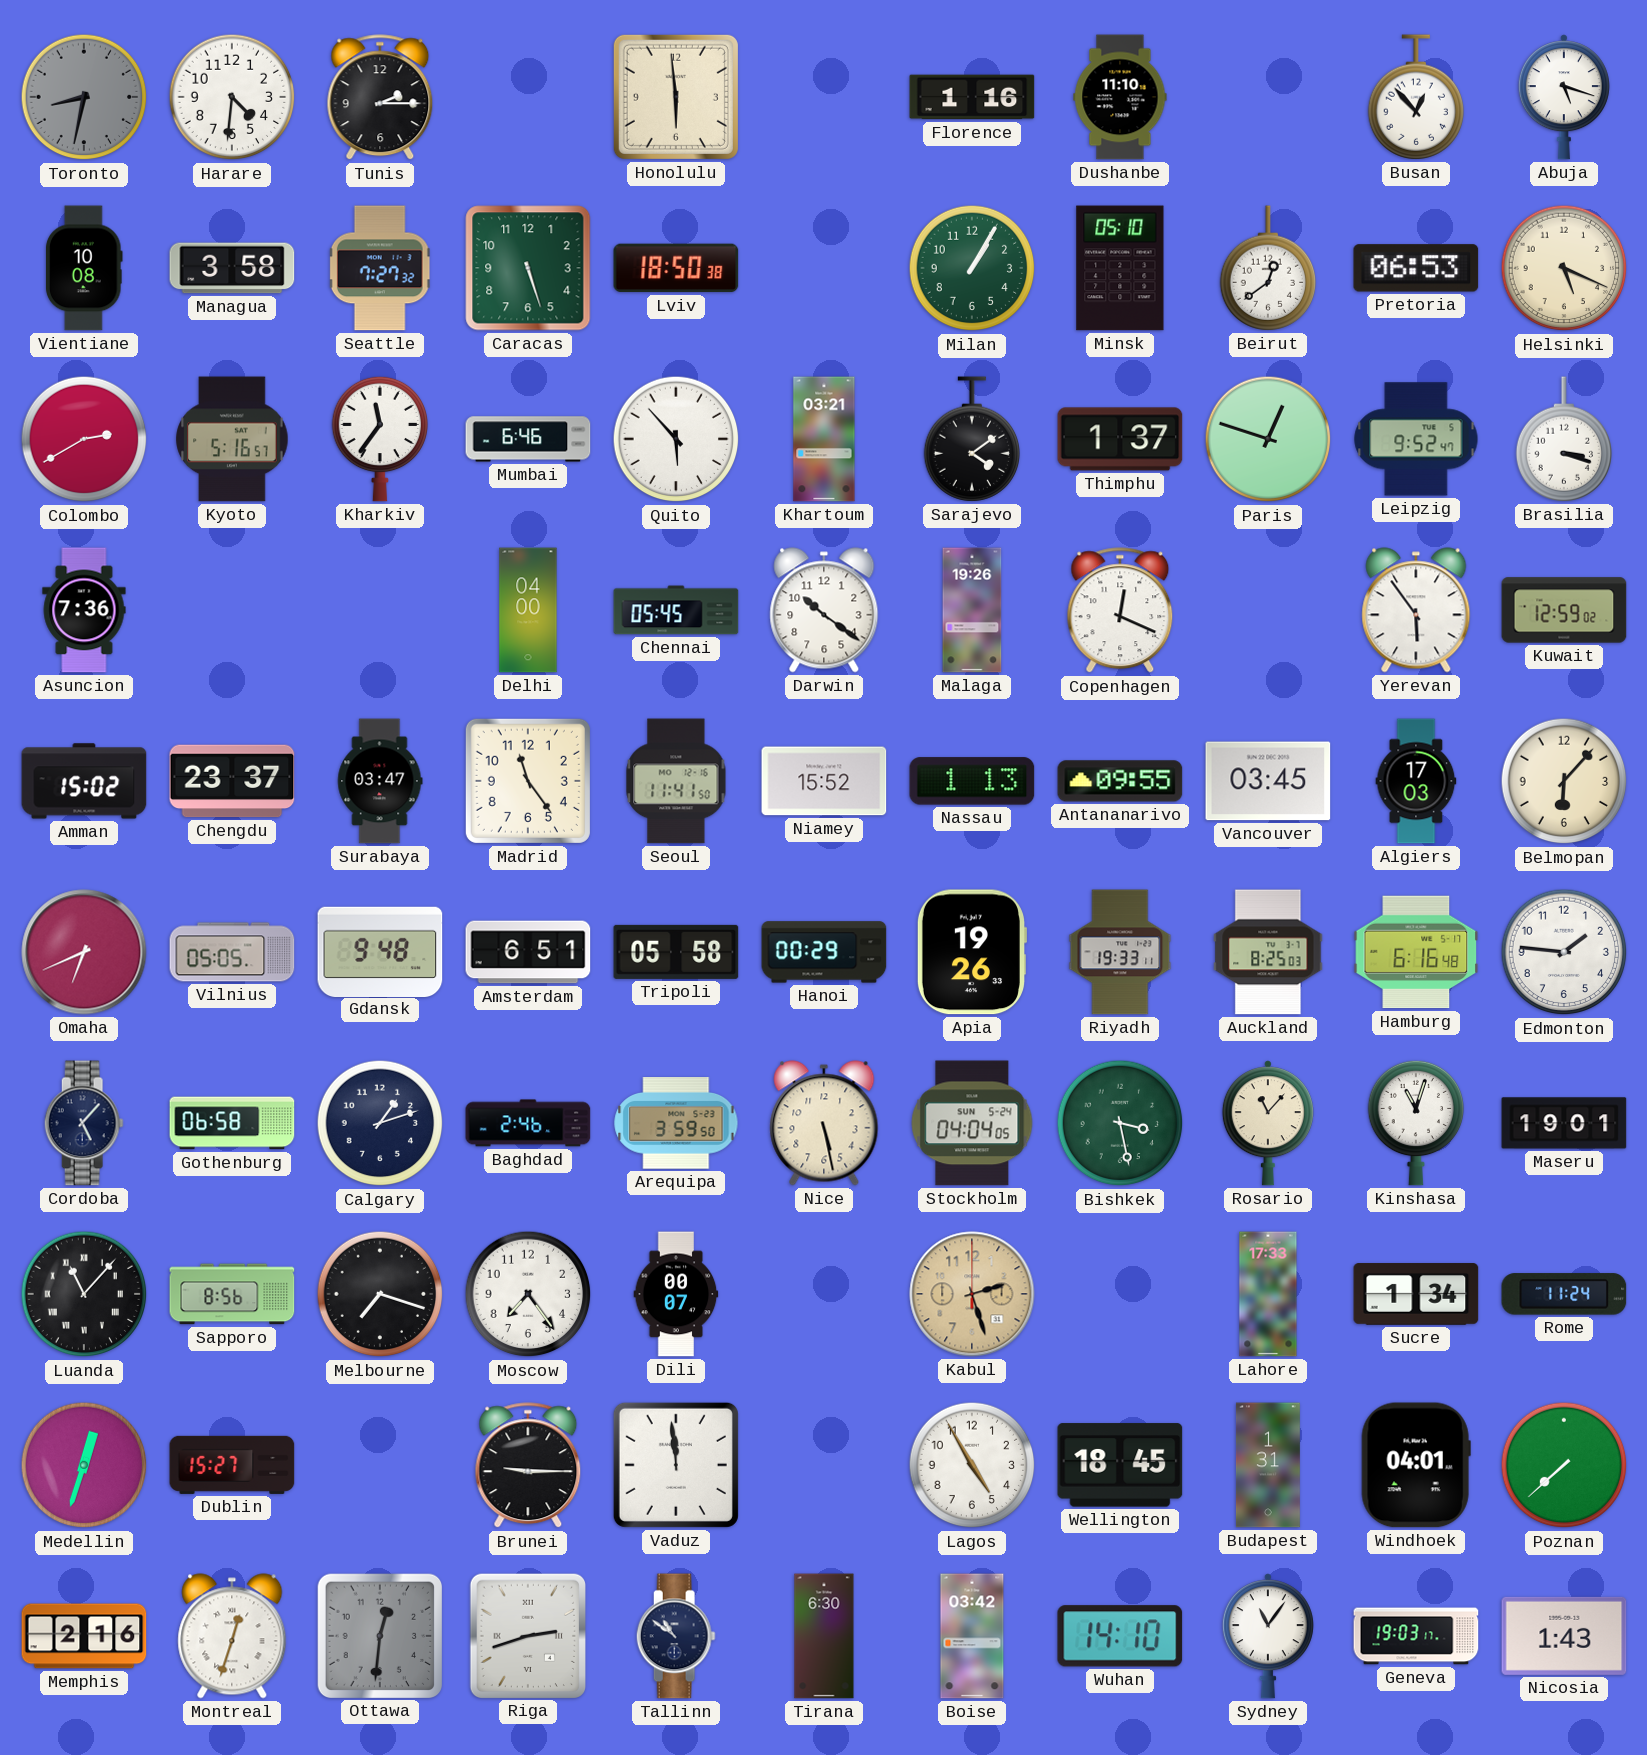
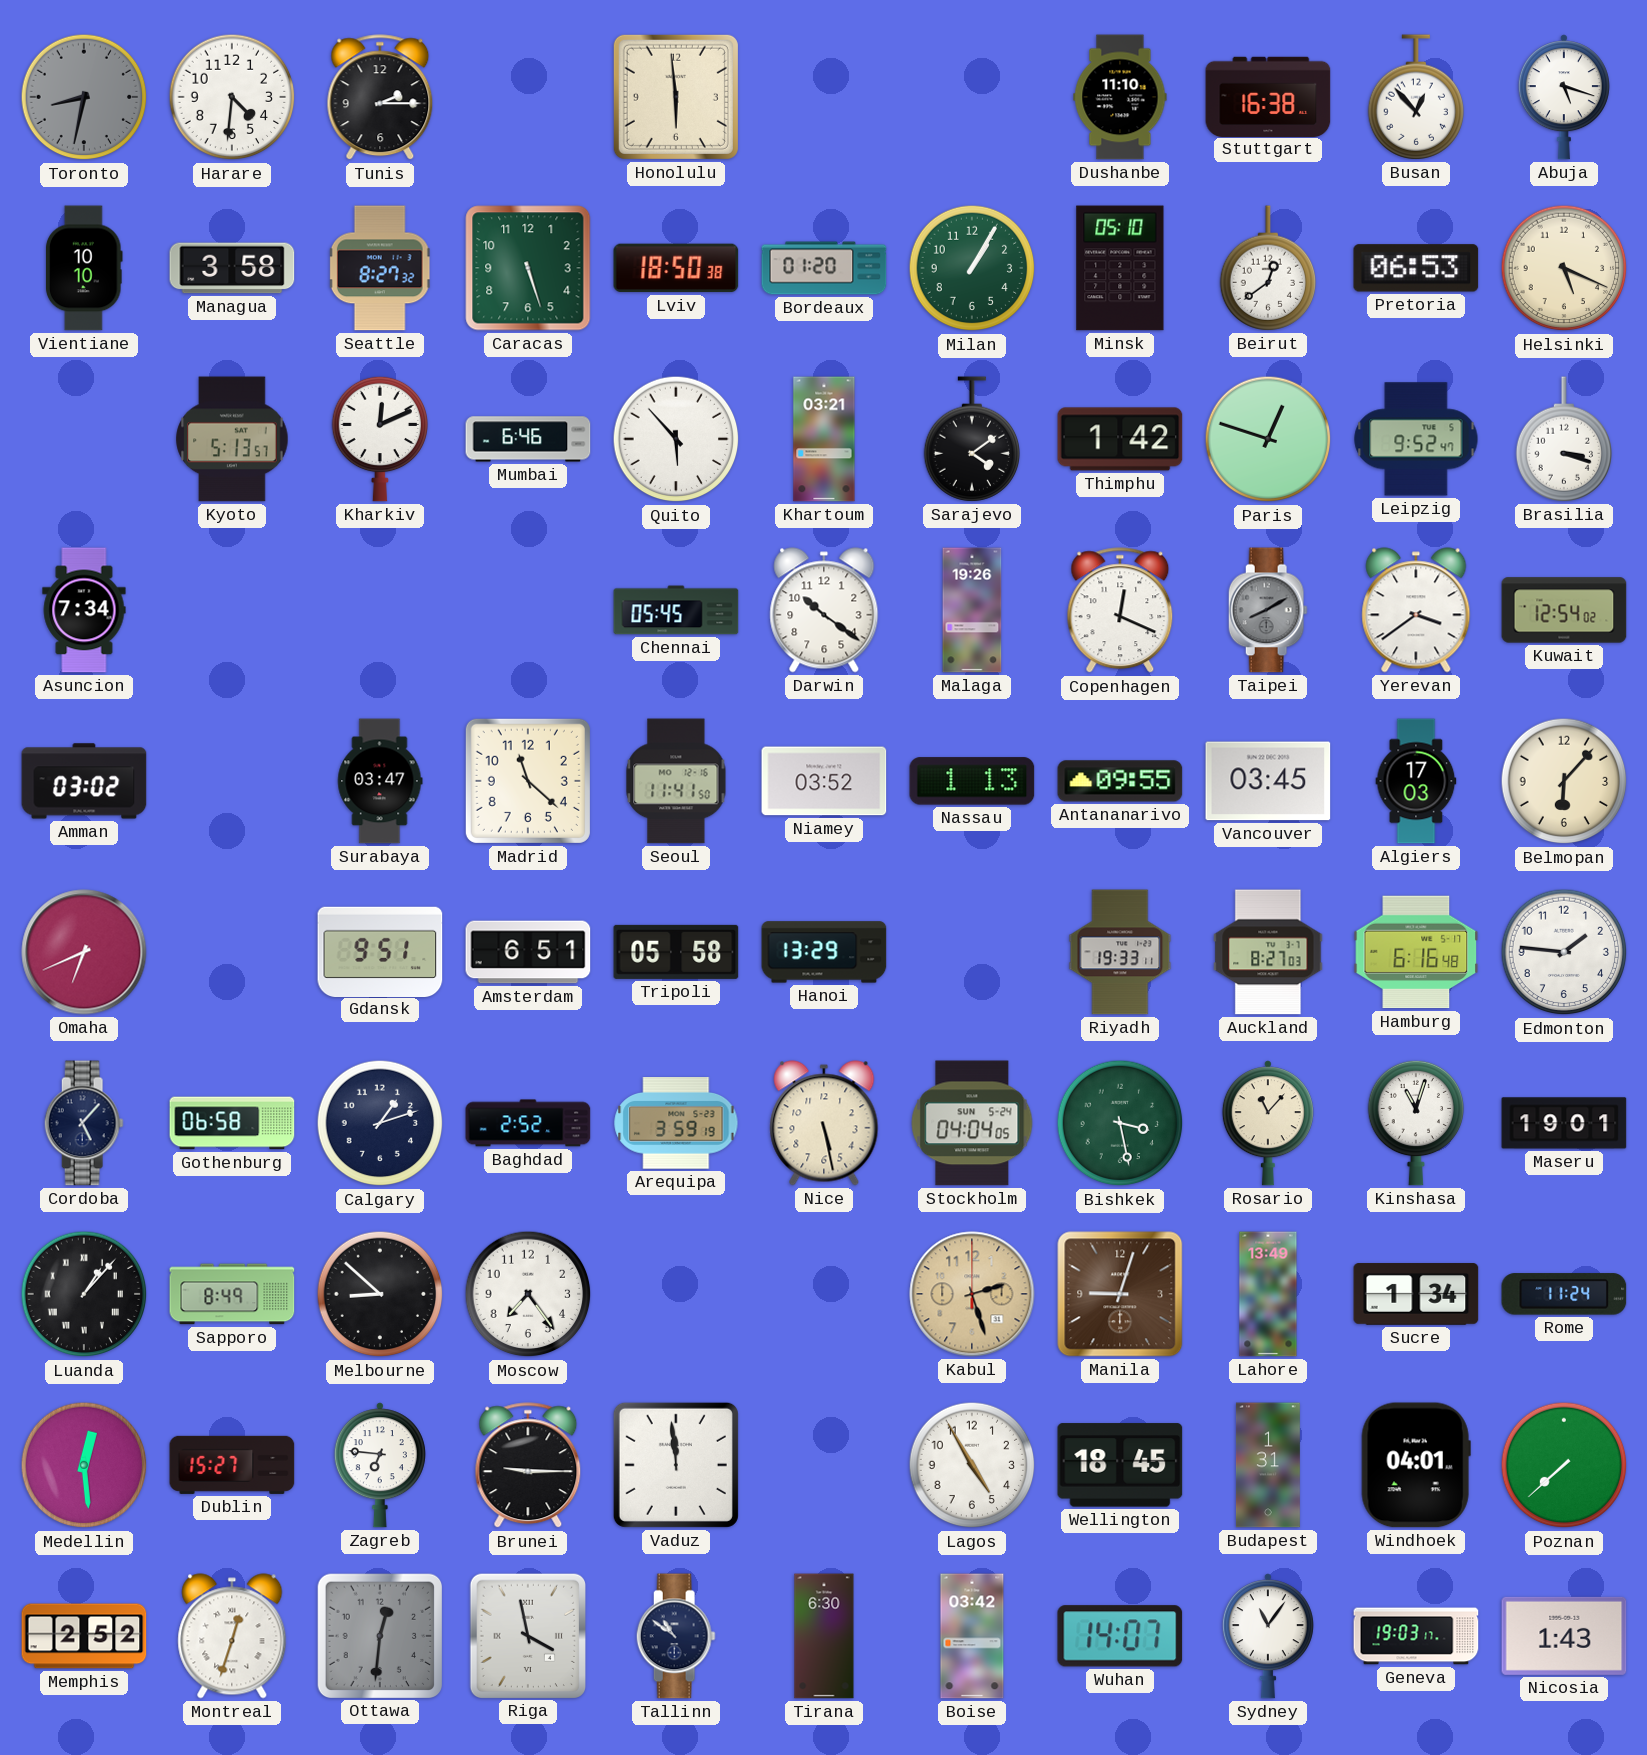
Florence: 1:16 -> none
Stuttgart: none -> 16:38
Vientiane: 10:08 -> 10:10
Seattle: 7:27 -> 8:27
Bordeaux: none -> 01:20
Colombo: 2:40 -> none
Kyoto: 5:16 -> 5:13
Kharkiv: 11:36 -> 12:11
Thimphu: 1:37 -> 1:42
Asuncion: 7:36 -> 7:34
Delhi: 04:00 -> none
Taipei: none -> 8:10
Yerevan: 5:54 -> 3:39
Kuwait: 12:59 -> 12:54
Amman: 15:02 -> 03:02
Chengdu: 23:37 -> none
Madrid: 11:24 -> 11:22
Niamey: 15:52 -> 03:52
Vilnius: 05:05 -> none
Gdansk: 9:48 -> 9:51
Hanoi: 00:29 -> 13:29
Apia: 19:26 -> none
Auckland: 8:25 -> 8:27
Baghdad: 2:46 -> 2:52
Arequipa: 3:59:50 -> 3:59:19
Luanda: 11:07 -> 1:07
Sapporo: 8:56 -> 8:49
Melbourne: 7:18 -> 8:52
Dili: 00:07 -> none
Manila: none -> 9:03
Lahore: 17:33 -> 13:49
Medellin: 12:33 -> 12:29
Zagreb: none -> 6:46
Memphis: 2:16 -> 2:52
Riga: 2:42 -> 3:58
Wuhan: 14:10 -> 14:07
